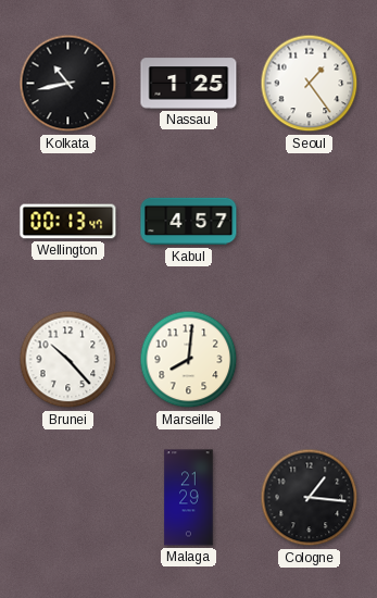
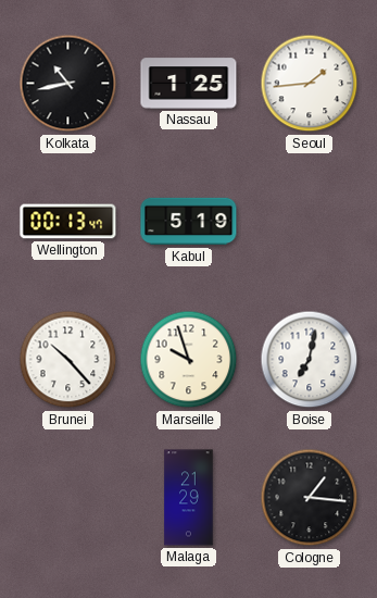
Seoul: 1:24 -> 1:44
Kabul: 4:57 -> 5:19
Marseille: 8:01 -> 9:57
Boise: none -> 7:02
